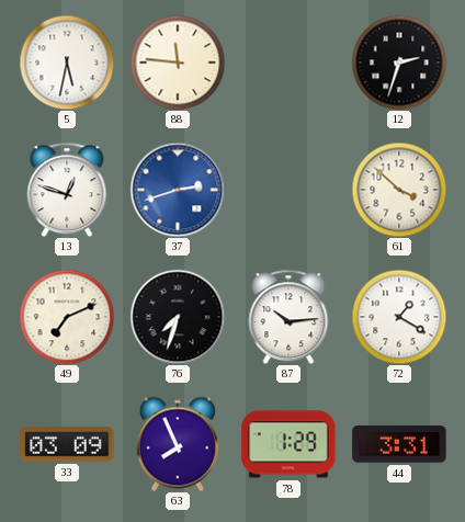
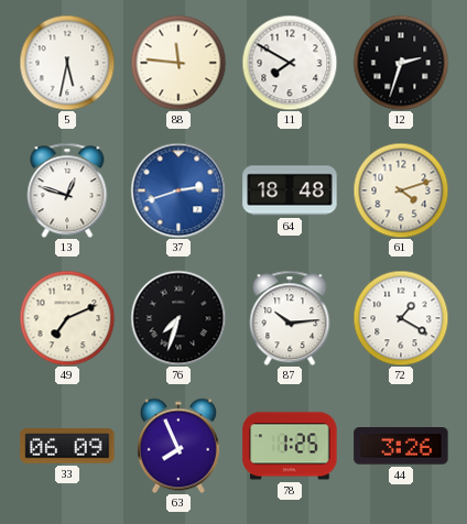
11: none -> 7:50
64: none -> 18:48
61: 3:52 -> 4:12
33: 03:09 -> 06:09
78: 1:29 -> 1:25
44: 3:31 -> 3:26
